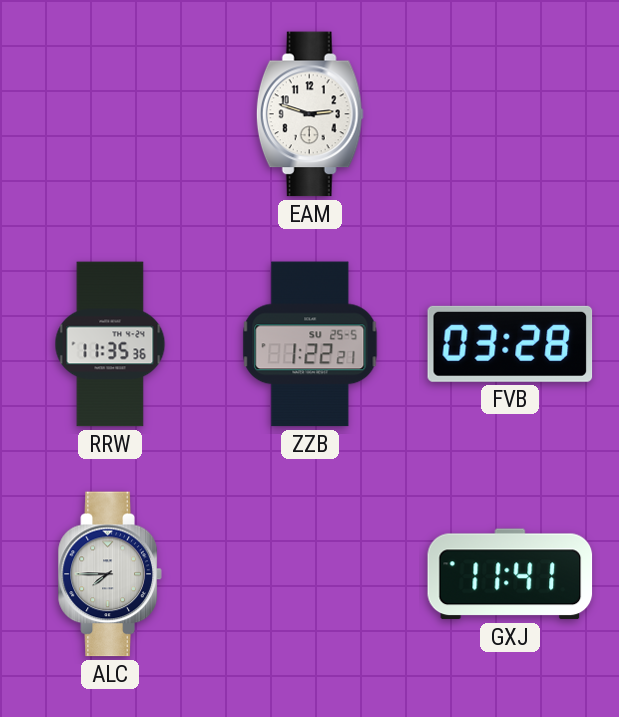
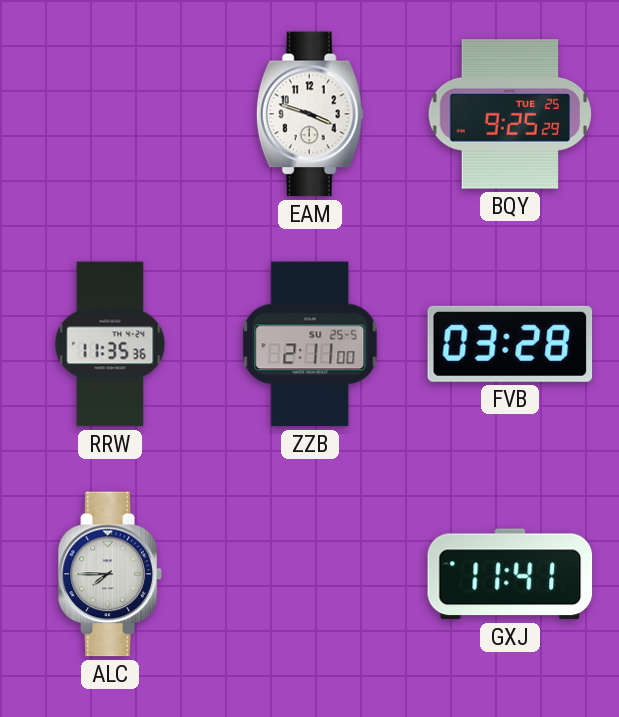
EAM: 2:48 -> 3:48
BQY: none -> 9:25
ZZB: 1:22 -> 2:11
